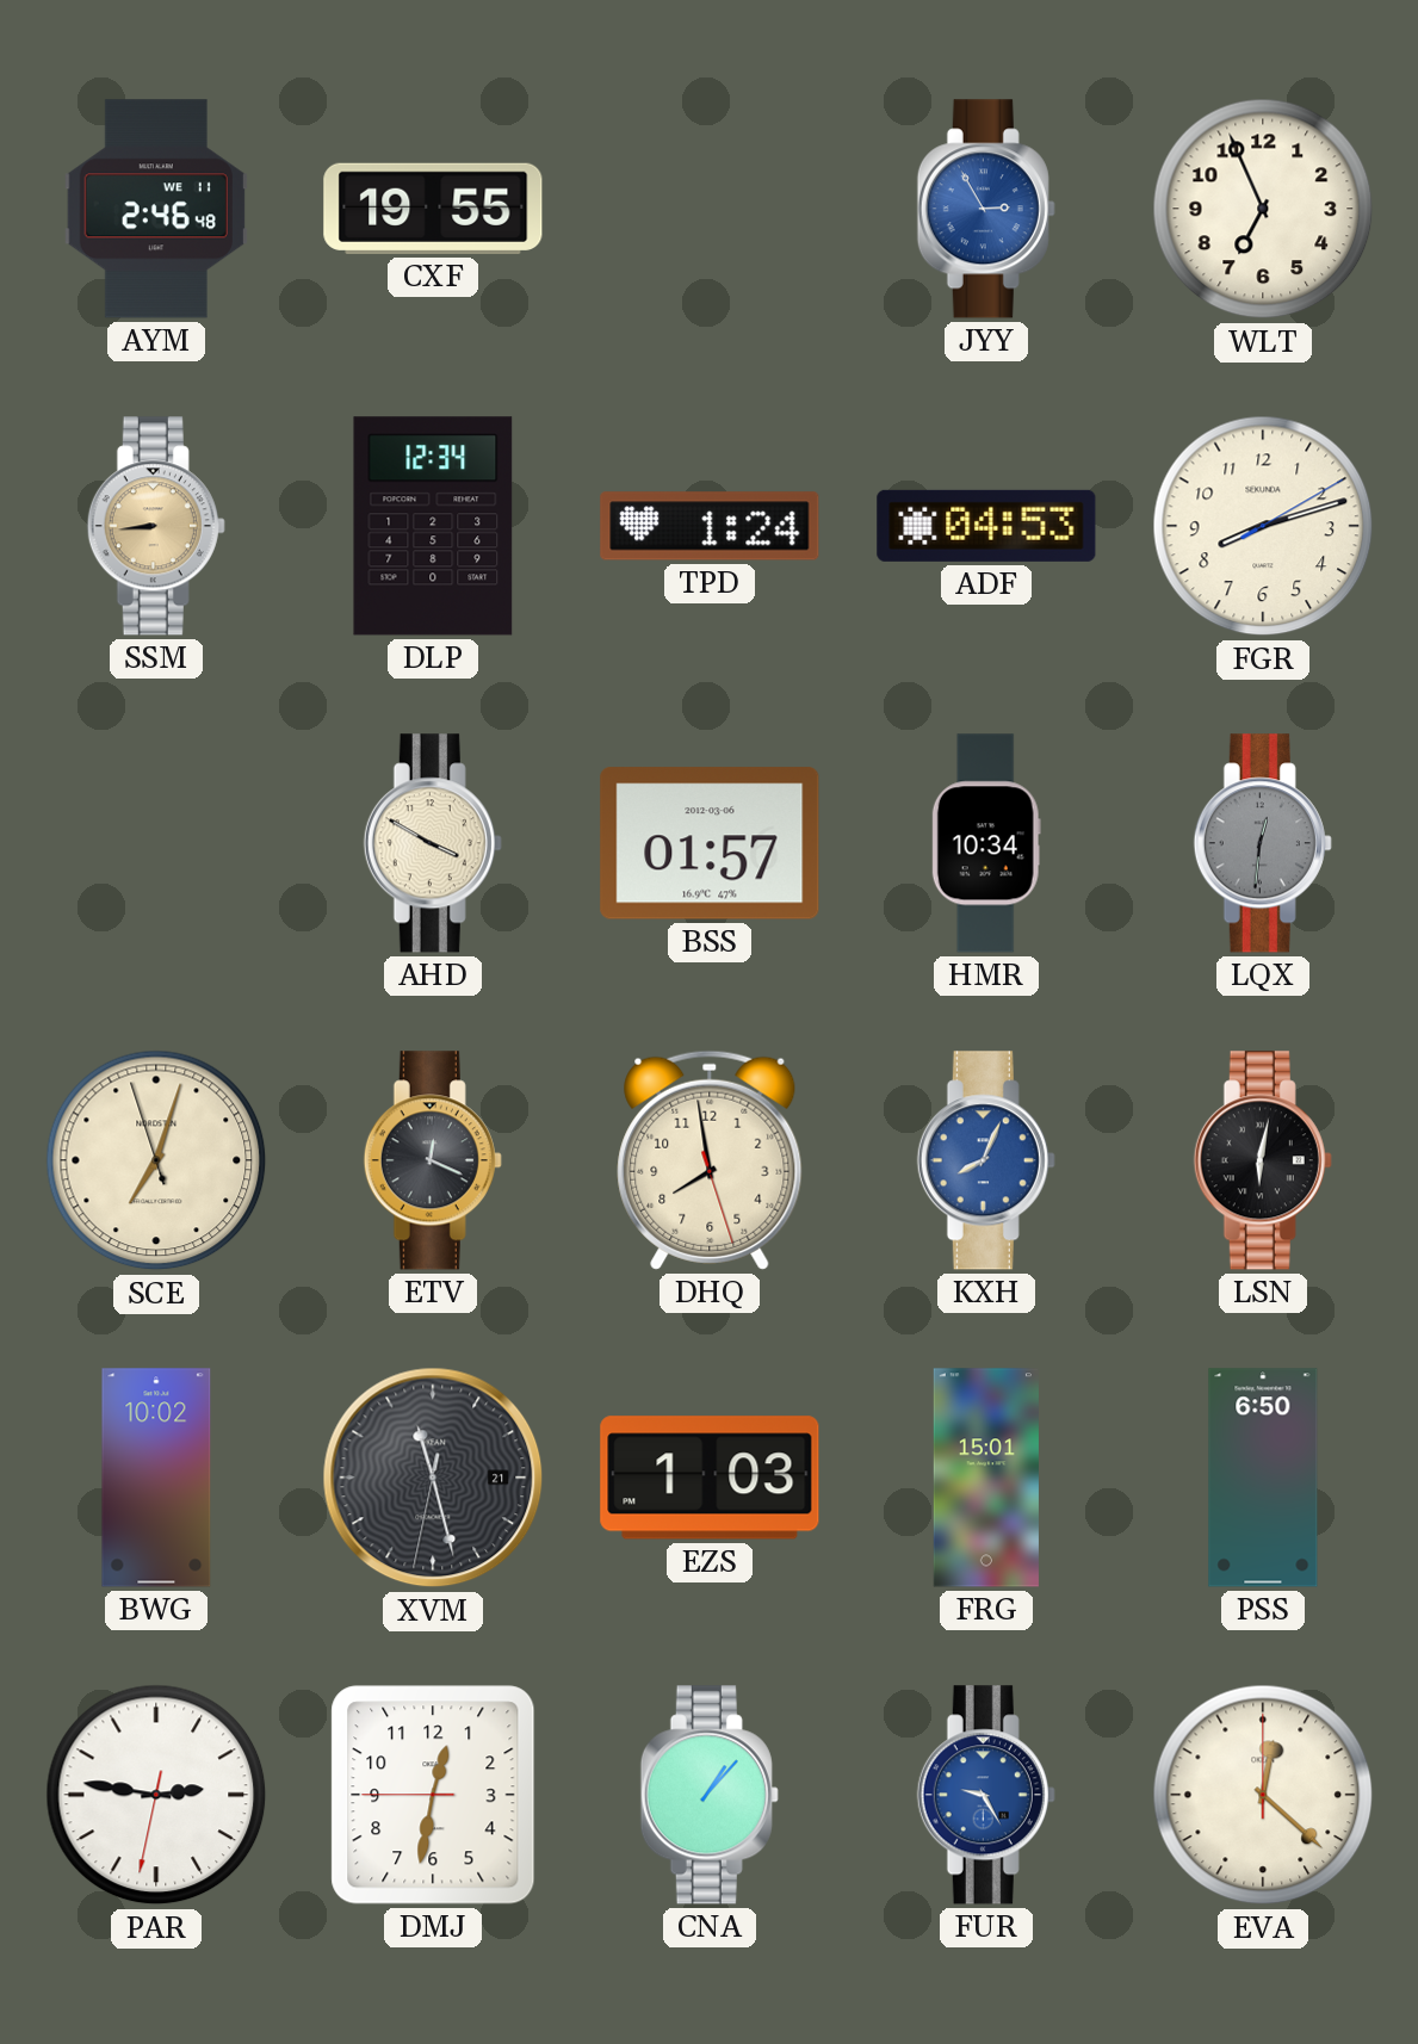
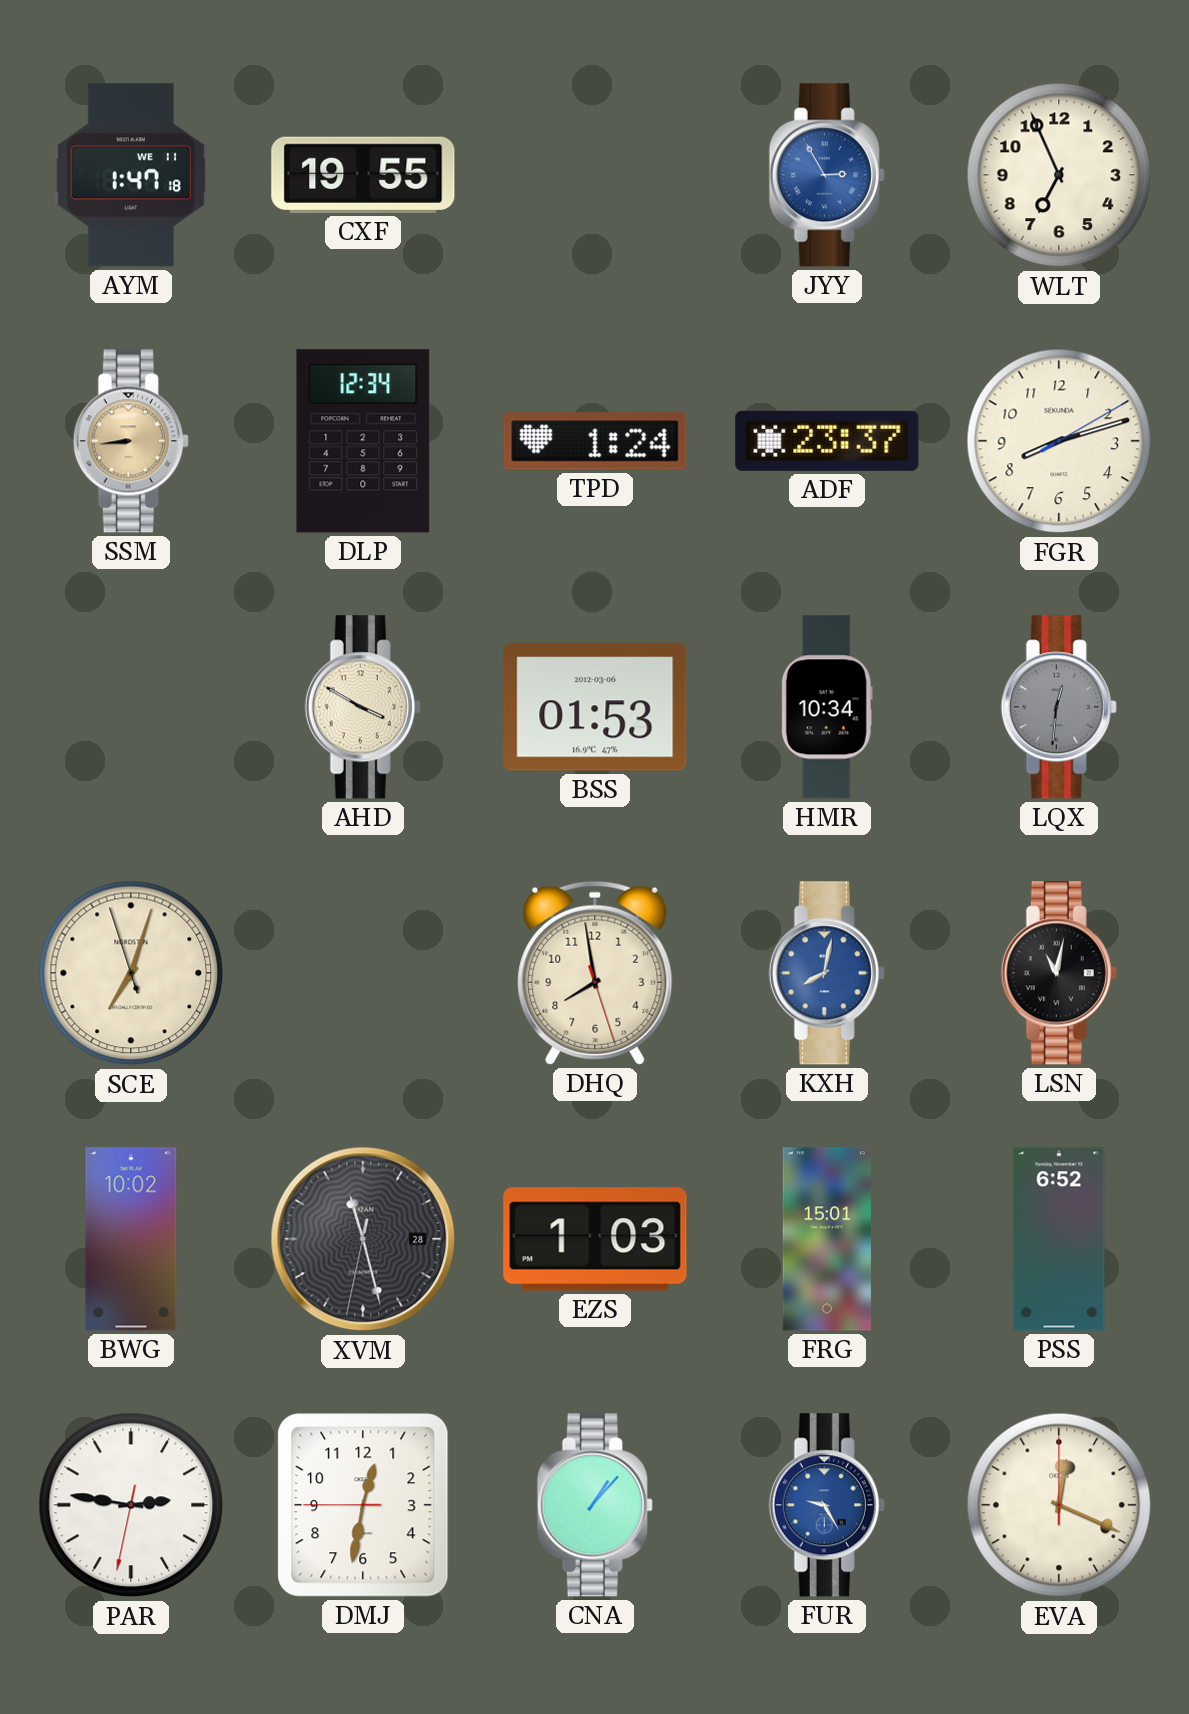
AYM: 2:46 -> 1:47
ADF: 04:53 -> 23:37
BSS: 01:57 -> 01:53
ETV: 12:19 -> none
KXH: 8:04 -> 8:02
LSN: 6:02 -> 11:02
XVM date: 21 -> 28
PSS: 6:50 -> 6:52
EVA: 12:22 -> 12:19
